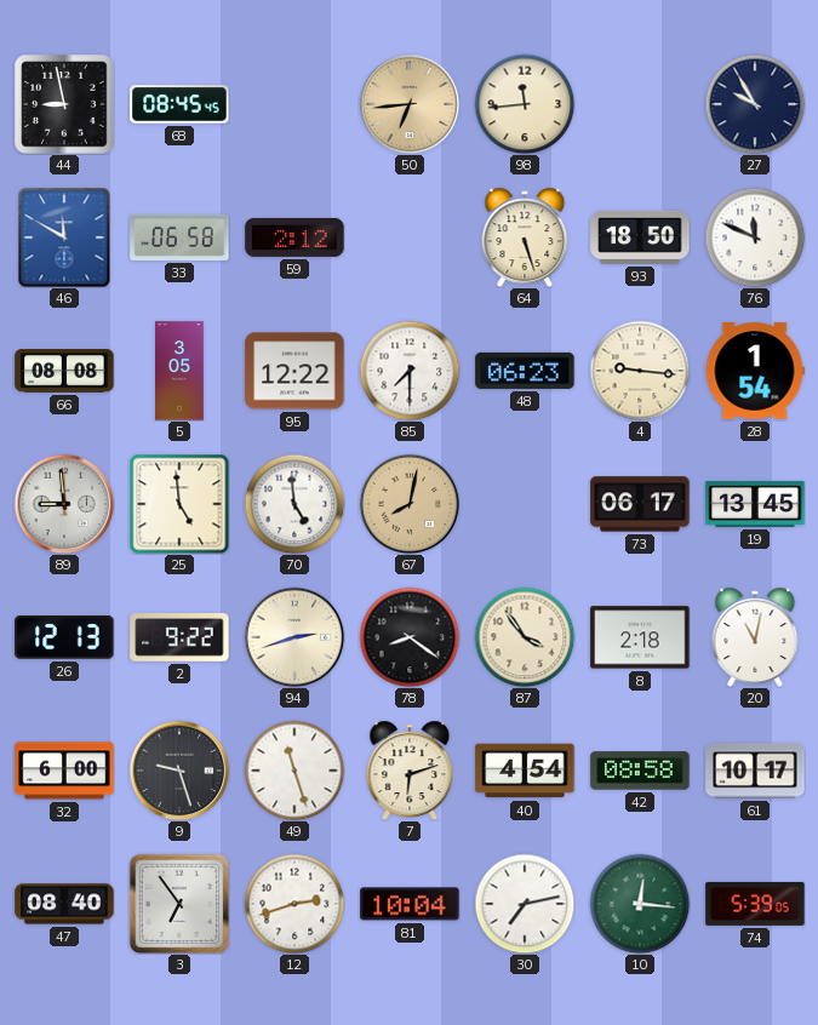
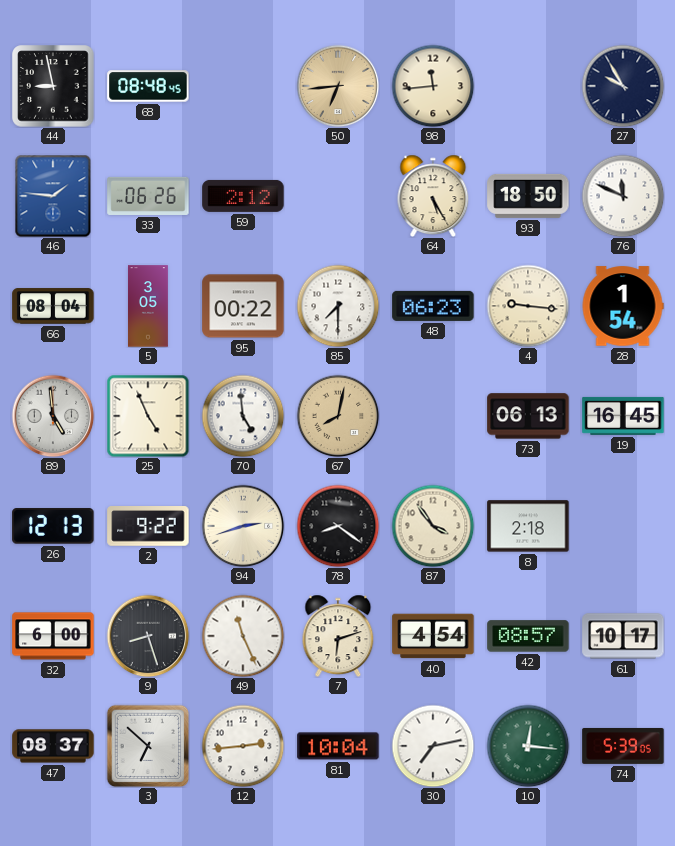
68: 08:45 -> 08:48
46: 11:50 -> 1:46
33: 06:58 -> 06:26
64: 5:27 -> 5:25
66: 08:08 -> 08:04
95: 12:22 -> 00:22
89: 8:59 -> 4:59
25: 4:59 -> 4:56
73: 06:17 -> 06:13
19: 13:45 -> 16:45
20: 11:02 -> none
9: 9:27 -> 8:27
49: 11:27 -> 11:26
42: 08:58 -> 08:57
47: 08:40 -> 08:37
3: 6:54 -> 6:52
12: 2:42 -> 2:44
